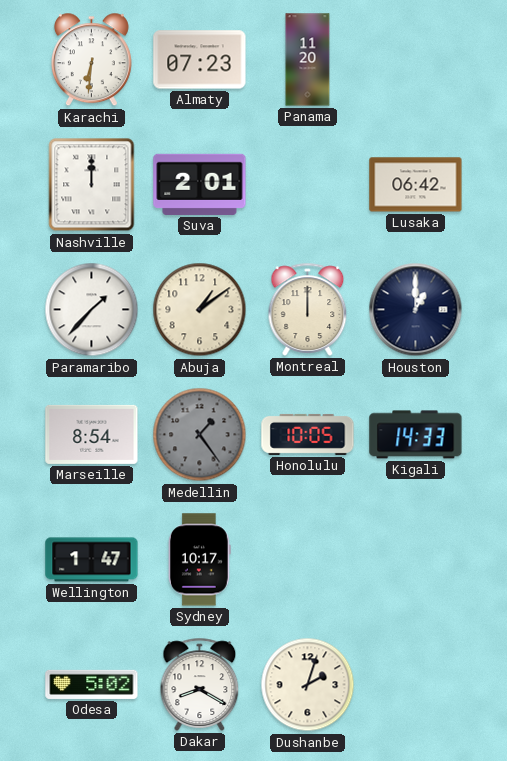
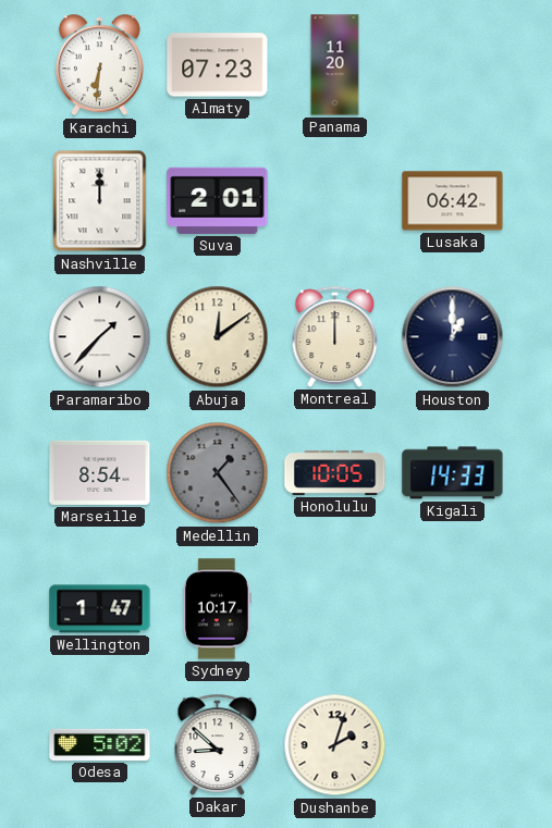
Abuja: 1:09 -> 12:09
Dakar: 8:20 -> 8:52
